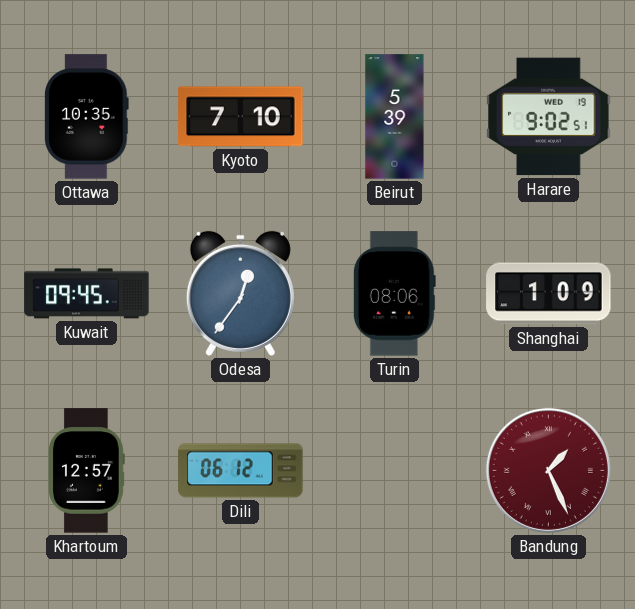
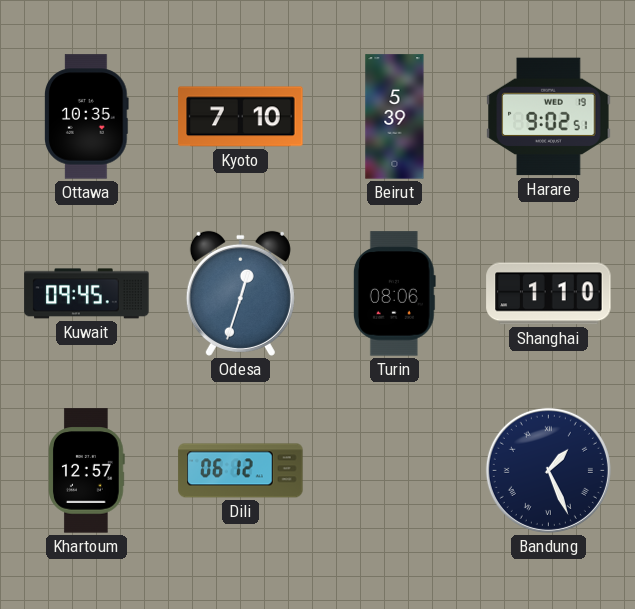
Odesa: 12:36 -> 12:33
Shanghai: 1:09 -> 1:10
Bandung dial: burgundy -> navy
